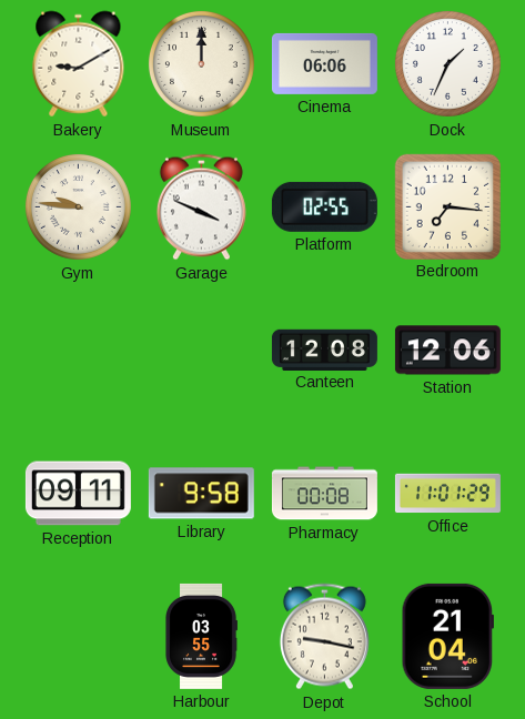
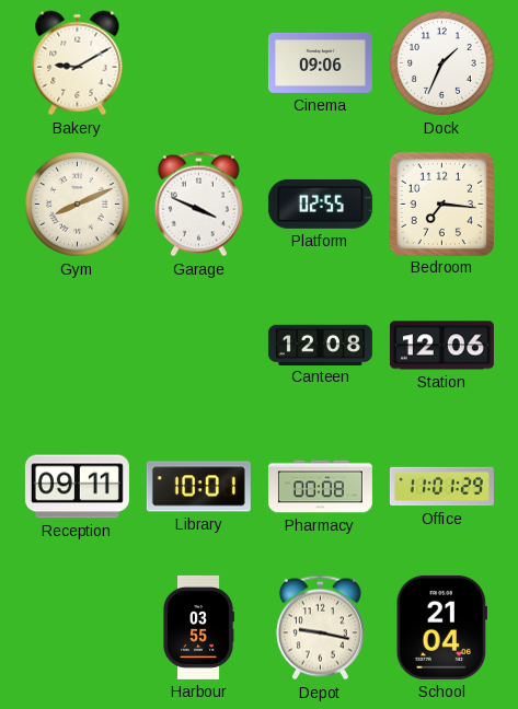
Museum: 12:00 -> none
Cinema: 06:06 -> 09:06
Gym: 9:46 -> 8:11
Library: 9:58 -> 10:01
